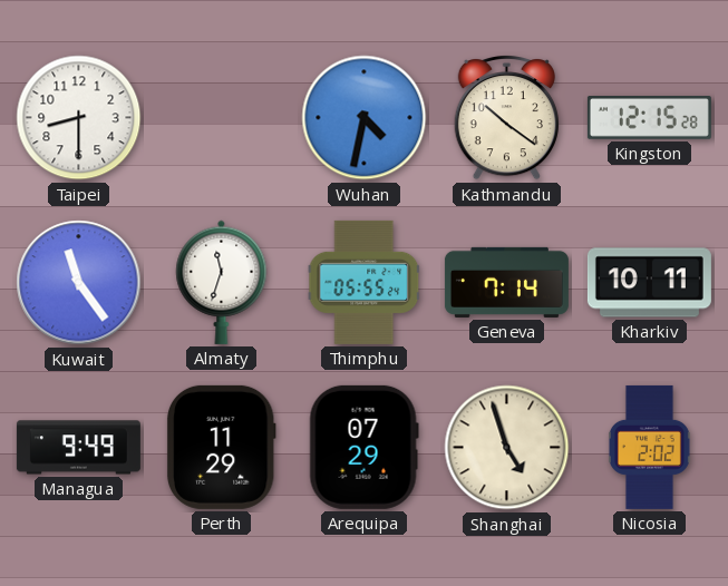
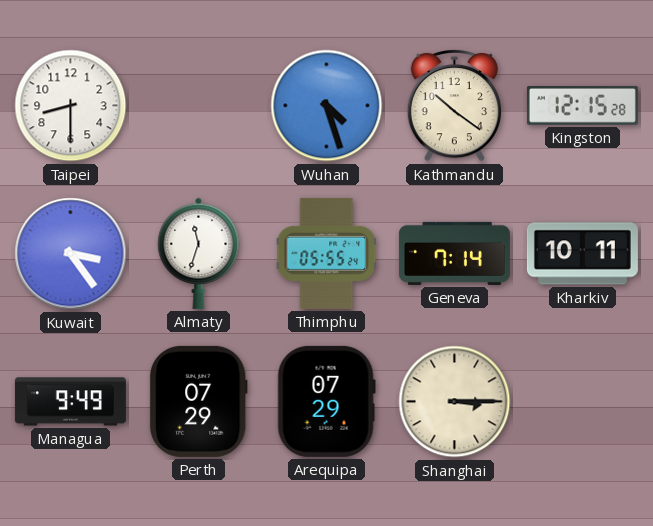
Wuhan: 4:32 -> 4:27
Kuwait: 11:24 -> 3:24
Perth: 11:29 -> 07:29
Shanghai: 4:57 -> 3:15
Nicosia: 2:02 -> none
